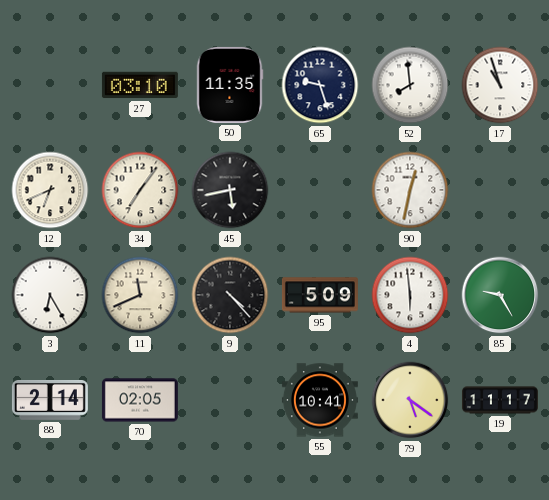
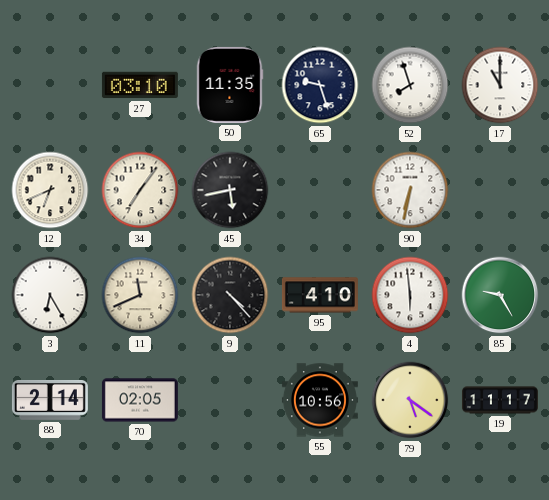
52: 7:59 -> 7:57
17: 10:57 -> 11:00
90: 12:32 -> 6:32
95: 5:09 -> 4:10
55: 10:41 -> 10:56
